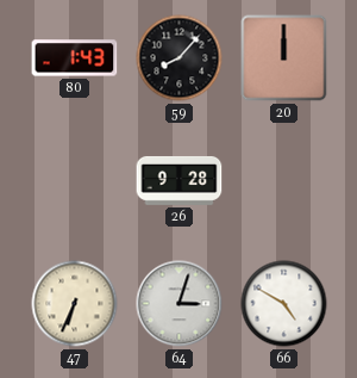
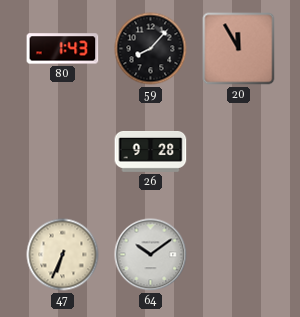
20: 12:00 -> 11:55
64: 3:03 -> 10:09
66: 4:50 -> none
